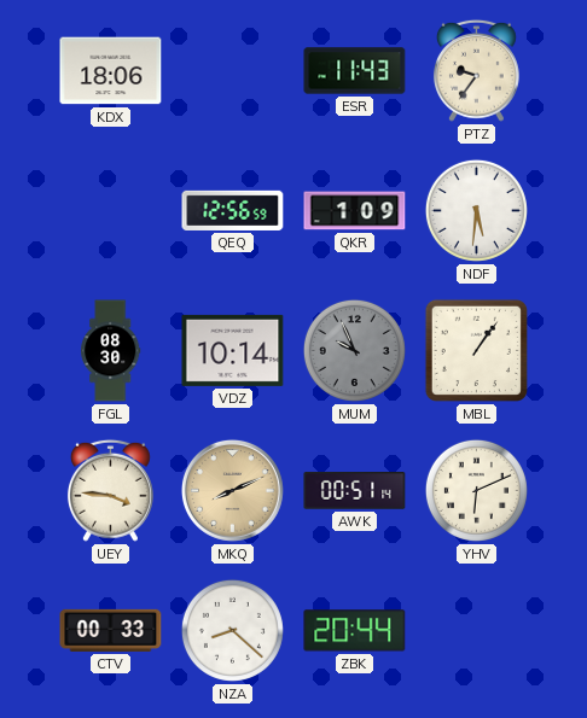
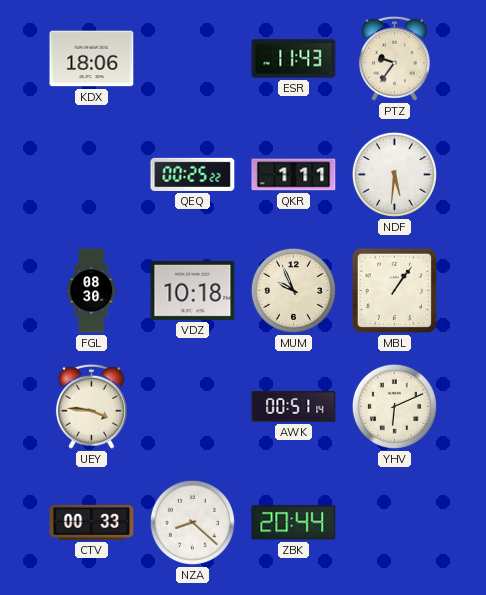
QEQ: 12:56 -> 00:25
QKR: 1:09 -> 1:11
VDZ: 10:14 -> 10:18
MUM dial: grey -> cream
MKQ: 8:11 -> none
